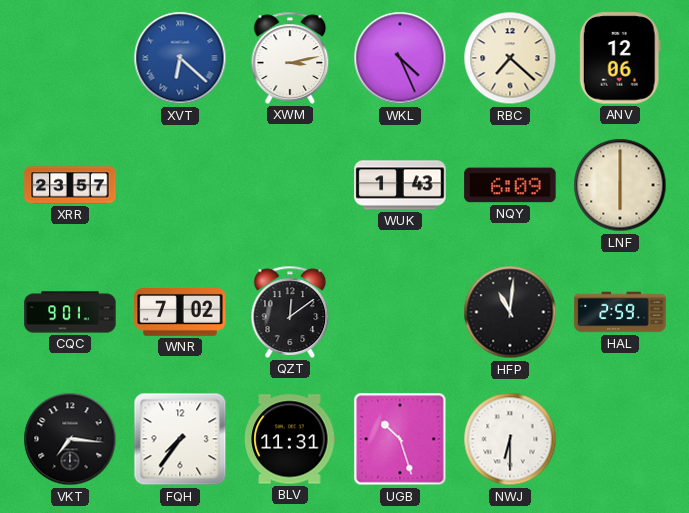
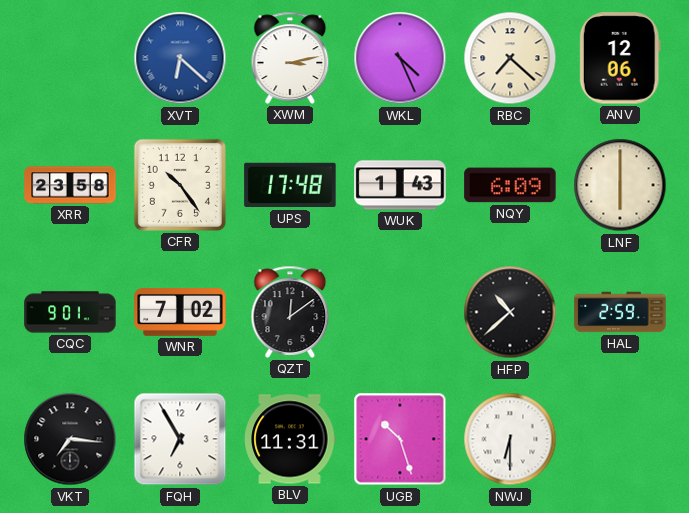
XRR: 23:57 -> 23:58
CFR: none -> 10:24
UPS: none -> 17:48
HFP: 11:01 -> 10:38
FQH: 7:36 -> 6:55
